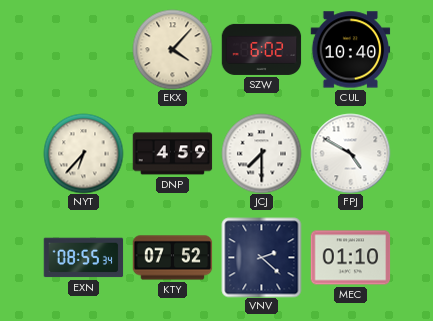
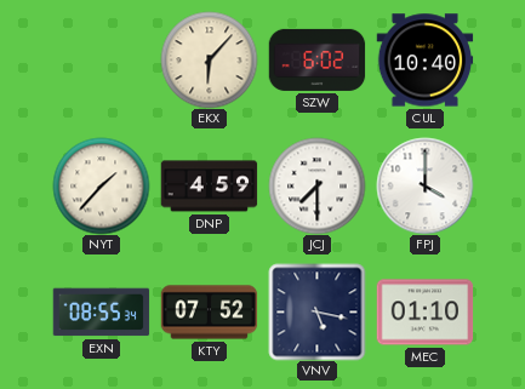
EKX: 4:07 -> 6:07
NYT: 6:37 -> 1:37
FPJ: 4:50 -> 4:00
VNV: 2:22 -> 5:17
